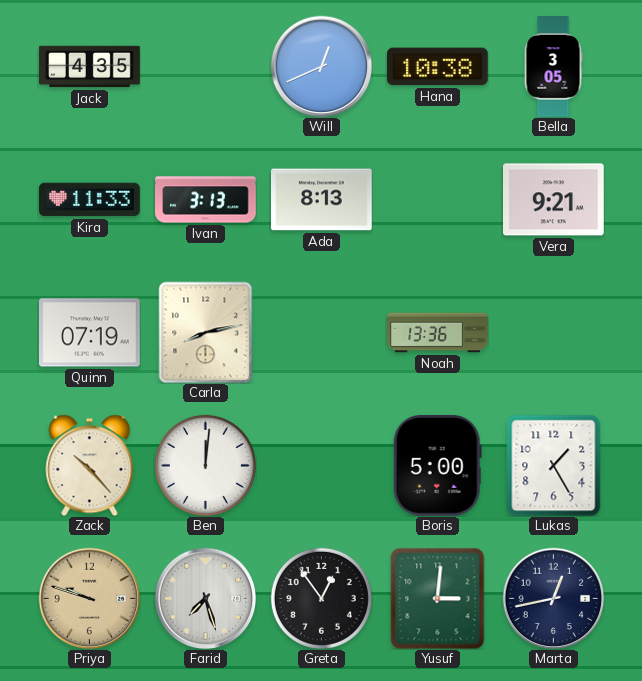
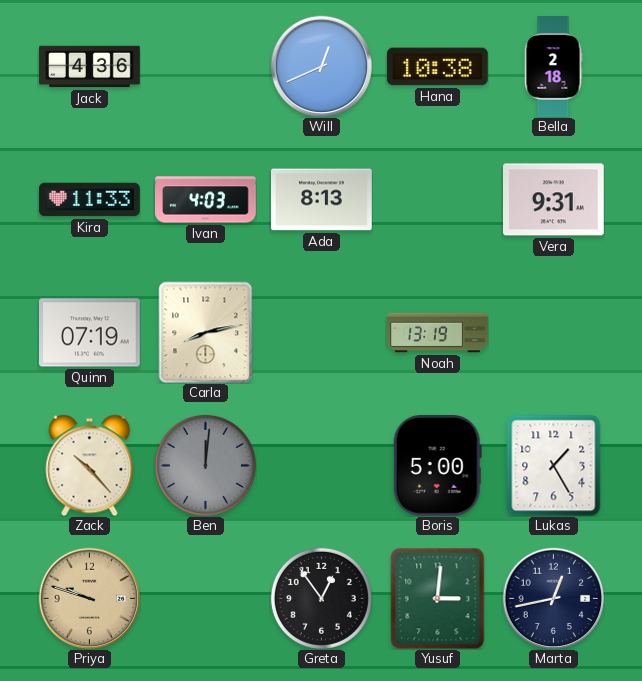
Jack: 4:35 -> 4:36
Bella: 3:05 -> 2:18
Ivan: 3:13 -> 4:03
Vera: 9:21 -> 9:31
Noah: 13:36 -> 13:19
Ben dial: white -> grey
Farid: 7:27 -> none
